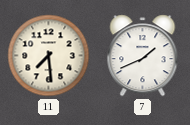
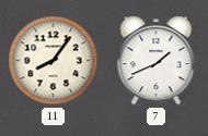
11: 7:29 -> 8:06
